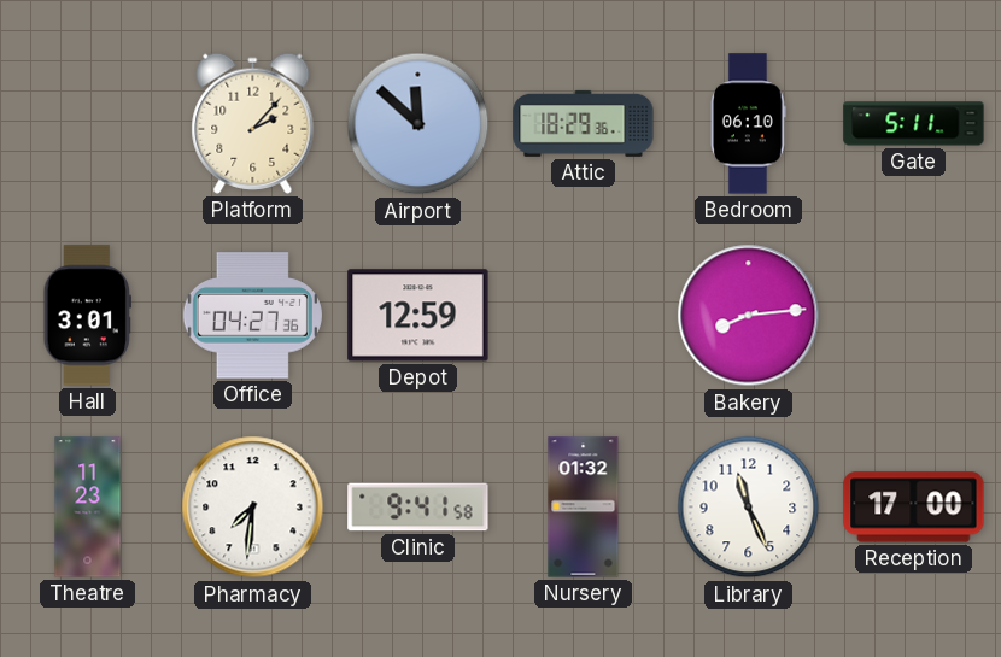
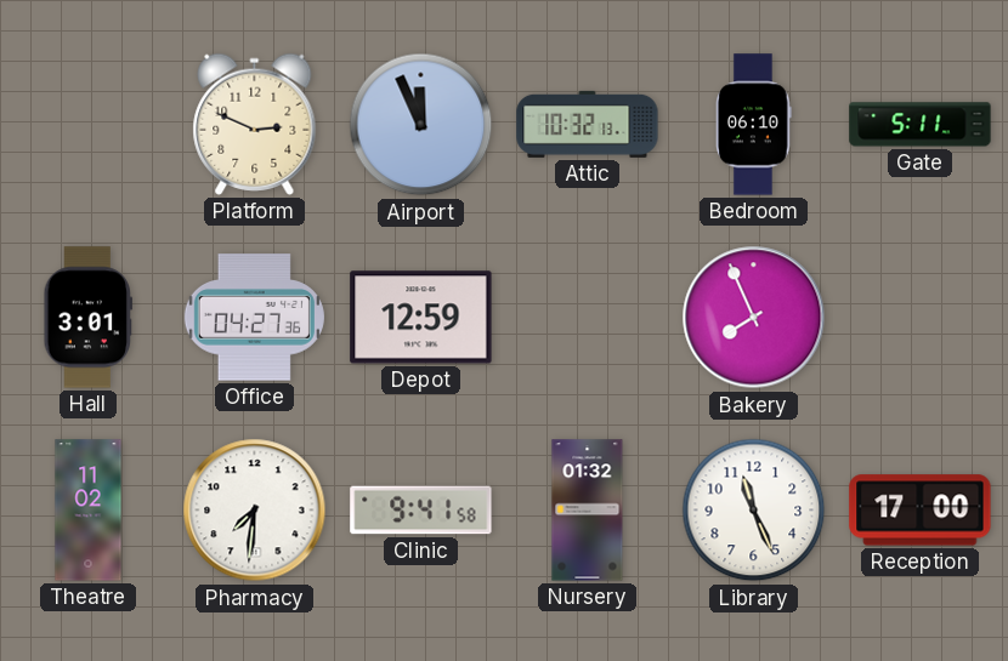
Platform: 2:07 -> 2:49
Airport: 11:52 -> 11:56
Attic: 18:29 -> 10:32
Bakery: 8:14 -> 7:56
Theatre: 11:23 -> 11:02
